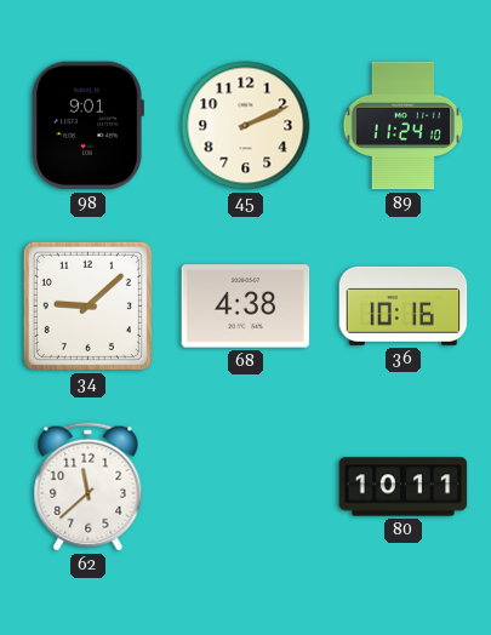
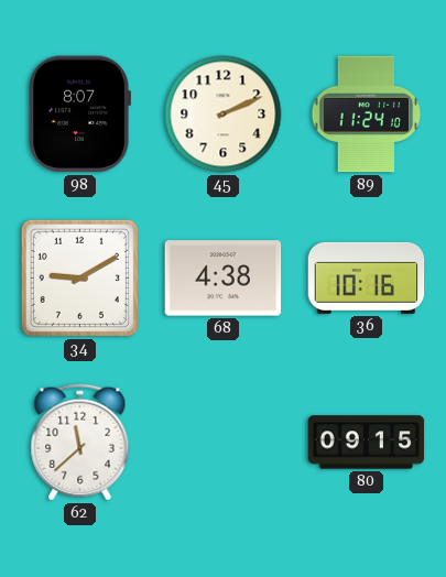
98: 9:01 -> 8:07
34: 9:08 -> 9:10
80: 10:11 -> 09:15
